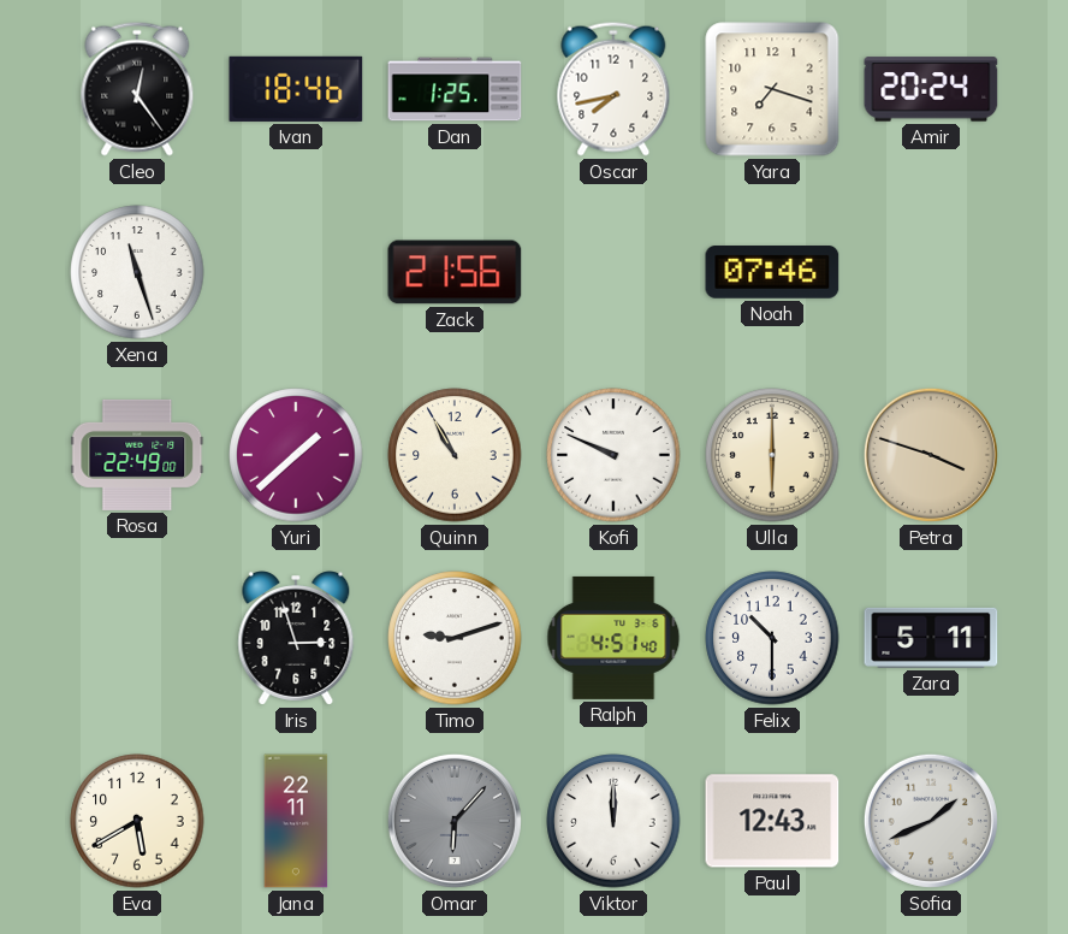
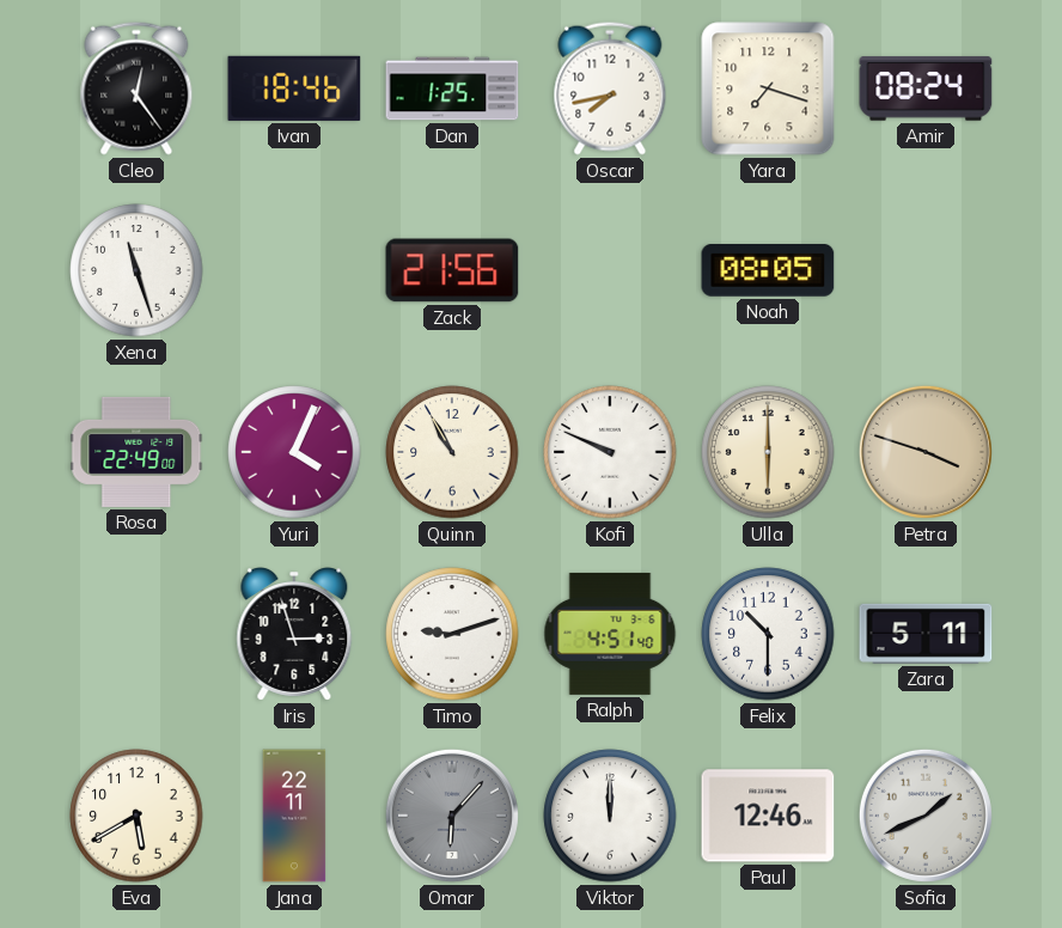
Amir: 20:24 -> 08:24
Noah: 07:46 -> 08:05
Yuri: 1:38 -> 4:04
Paul: 12:43 -> 12:46
